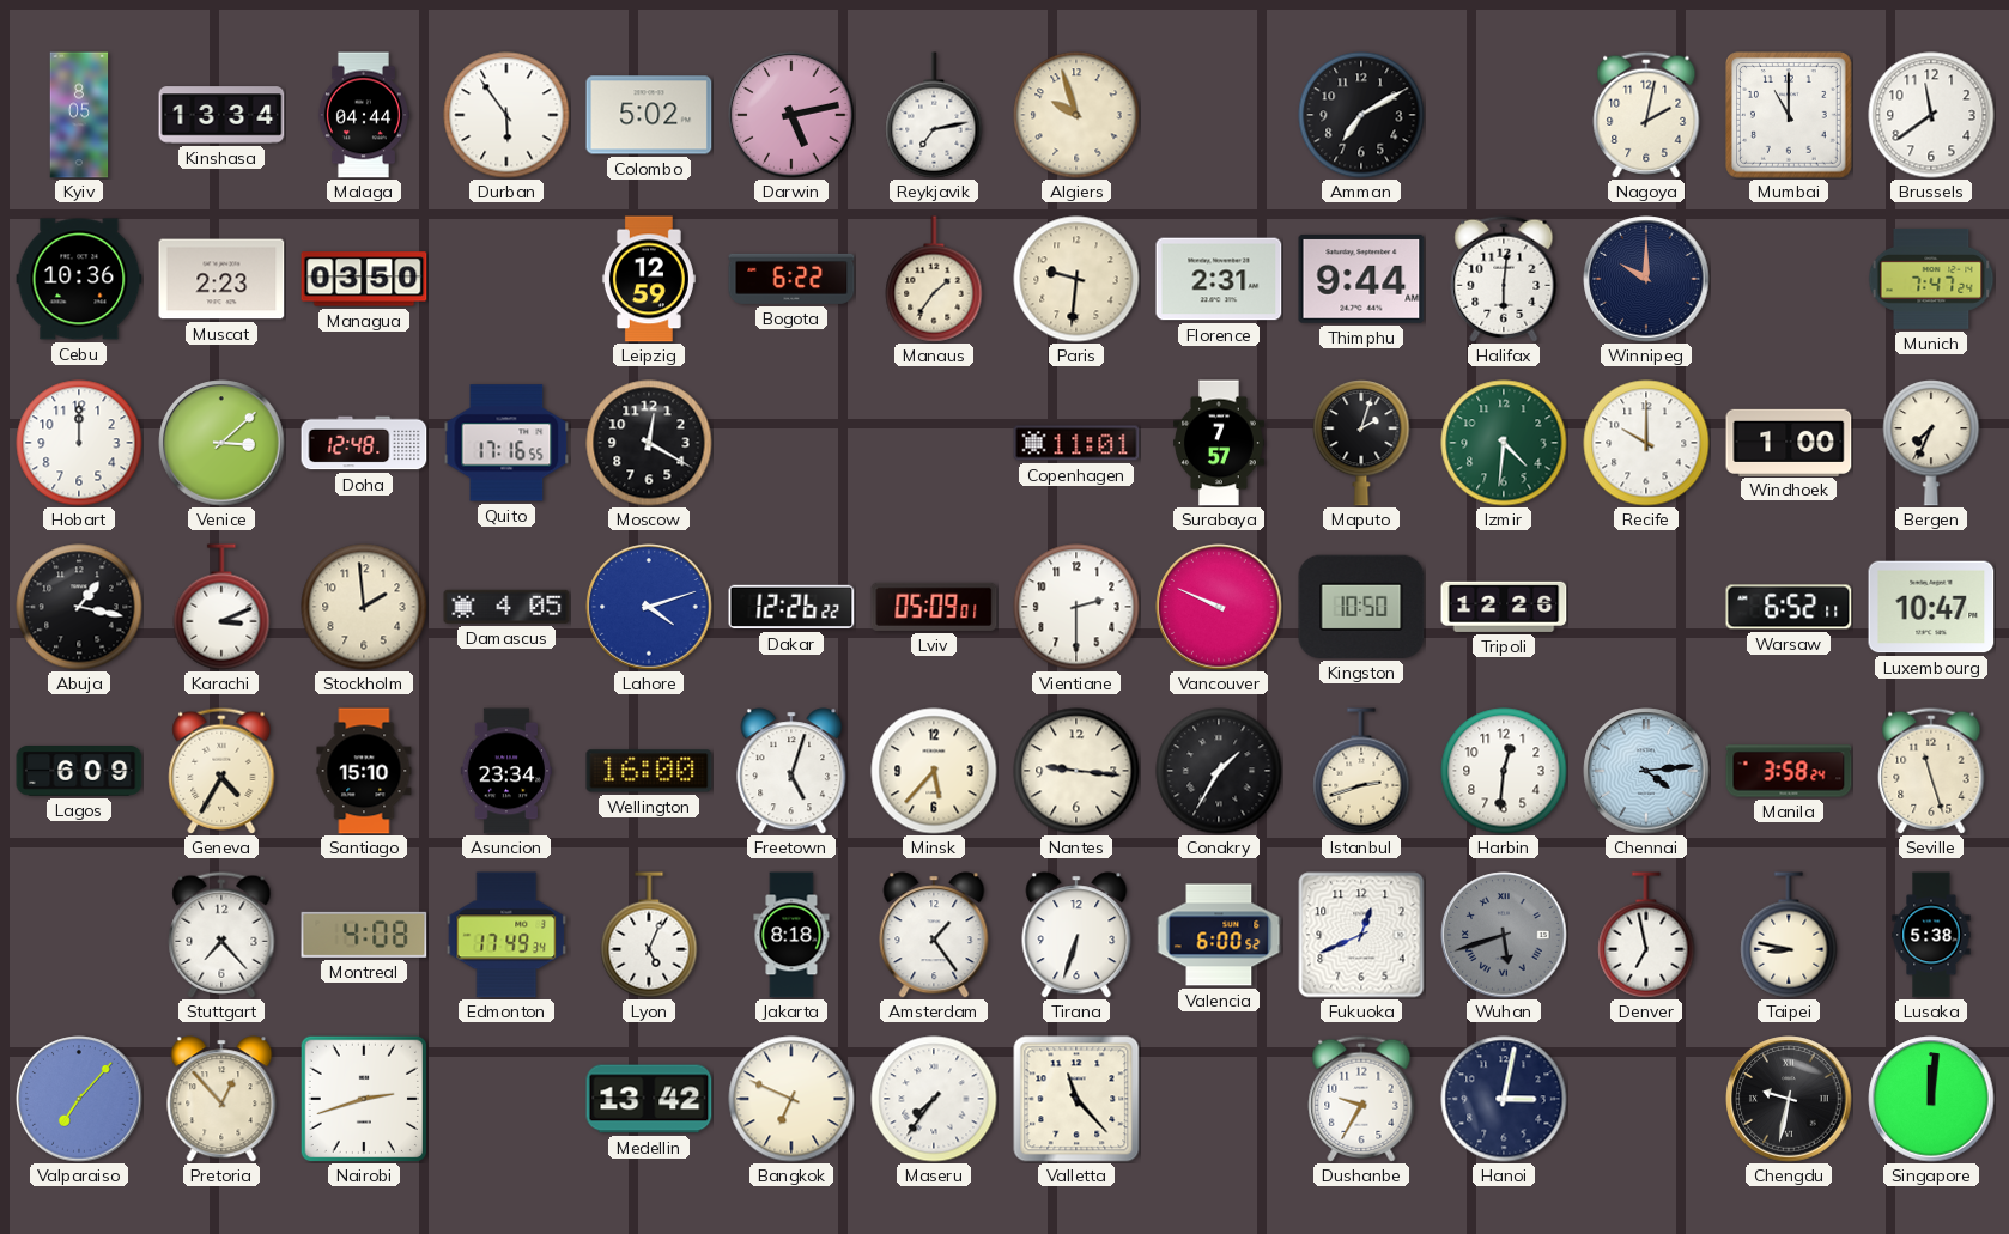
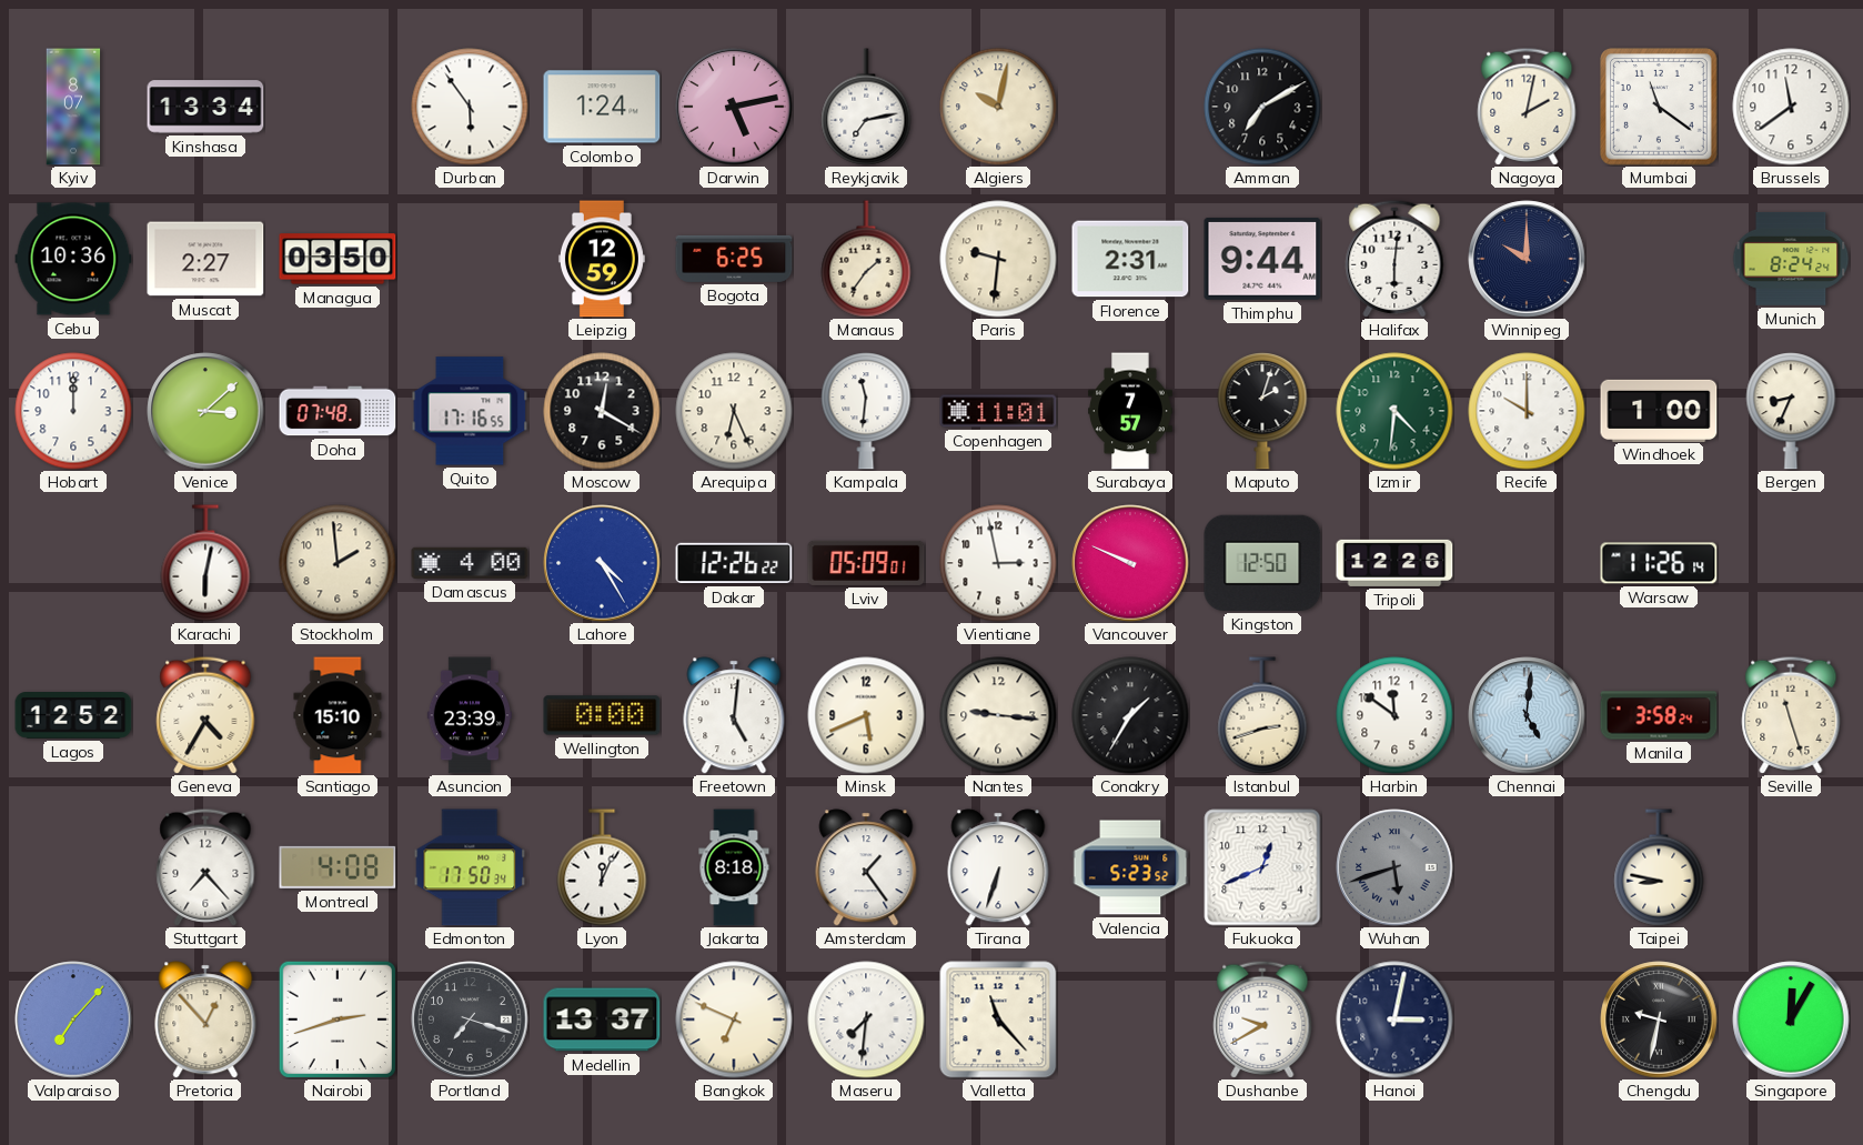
Kyiv: 8:05 -> 8:07
Malaga: 04:44 -> none
Colombo: 5:02 -> 1:24
Algiers: 9:57 -> 10:02
Mumbai: 11:00 -> 11:21
Muscat: 2:23 -> 2:27
Bogota: 6:22 -> 6:25
Munich: 7:47 -> 8:24
Doha: 12:48 -> 07:48
Arequipa: none -> 6:26
Kampala: none -> 11:31
Bergen: 7:34 -> 8:34
Abuja: 1:17 -> none
Karachi: 3:11 -> 6:02
Damascus: 4:05 -> 4:00
Lahore: 4:12 -> 4:25
Vientiane: 2:30 -> 2:58
Kingston: 10:50 -> 12:50
Warsaw: 6:52 -> 11:26
Luxembourg: 10:47 -> none
Lagos: 6:09 -> 12:52
Asuncion: 23:34 -> 23:39
Wellington: 16:00 -> 0:00
Freetown: 5:03 -> 5:01
Minsk: 5:37 -> 5:41
Harbin: 12:31 -> 11:51
Chennai: 4:14 -> 5:01
Edmonton: 17:49 -> 17:50
Lyon: 5:04 -> 12:04
Valencia: 6:00 -> 5:23
Denver: 6:58 -> none
Lusaka: 5:38 -> none
Portland: none -> 7:18
Medellin: 13:42 -> 13:37
Maseru: 7:36 -> 7:31
Dushanbe: 9:35 -> 9:40
Singapore: 12:01 -> 12:05
